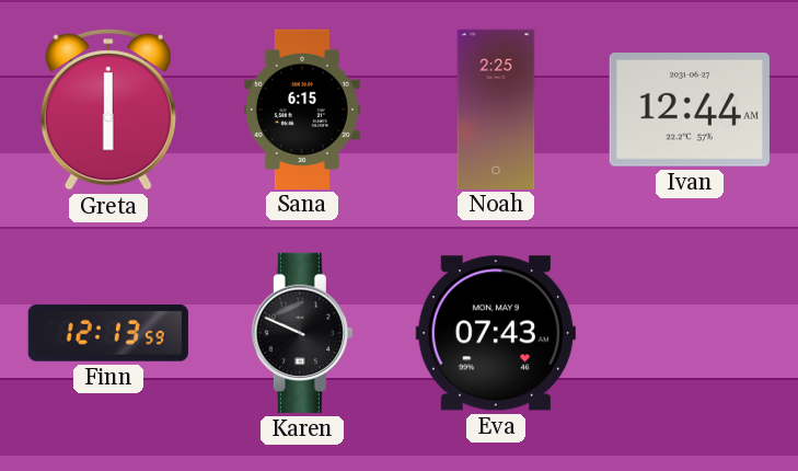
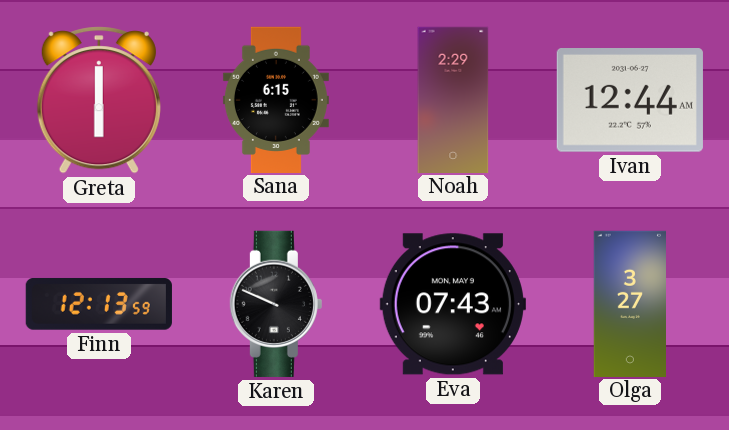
Noah: 2:25 -> 2:29
Olga: none -> 3:27
